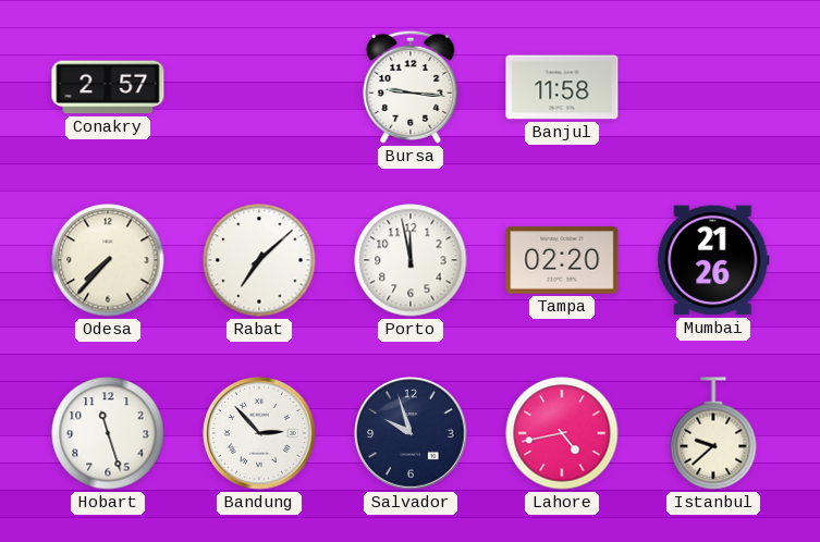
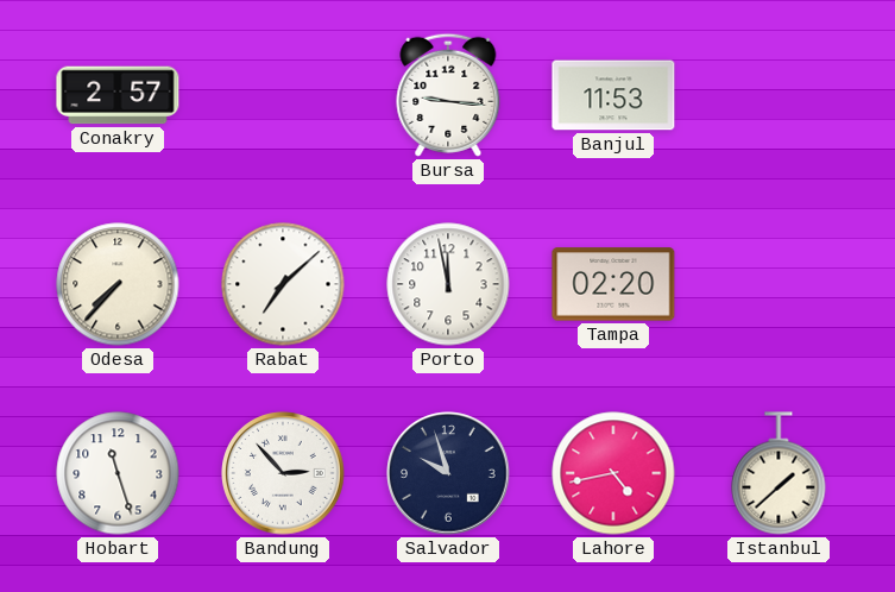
Banjul: 11:58 -> 11:53
Mumbai: 21:26 -> none
Istanbul: 9:38 -> 1:38
